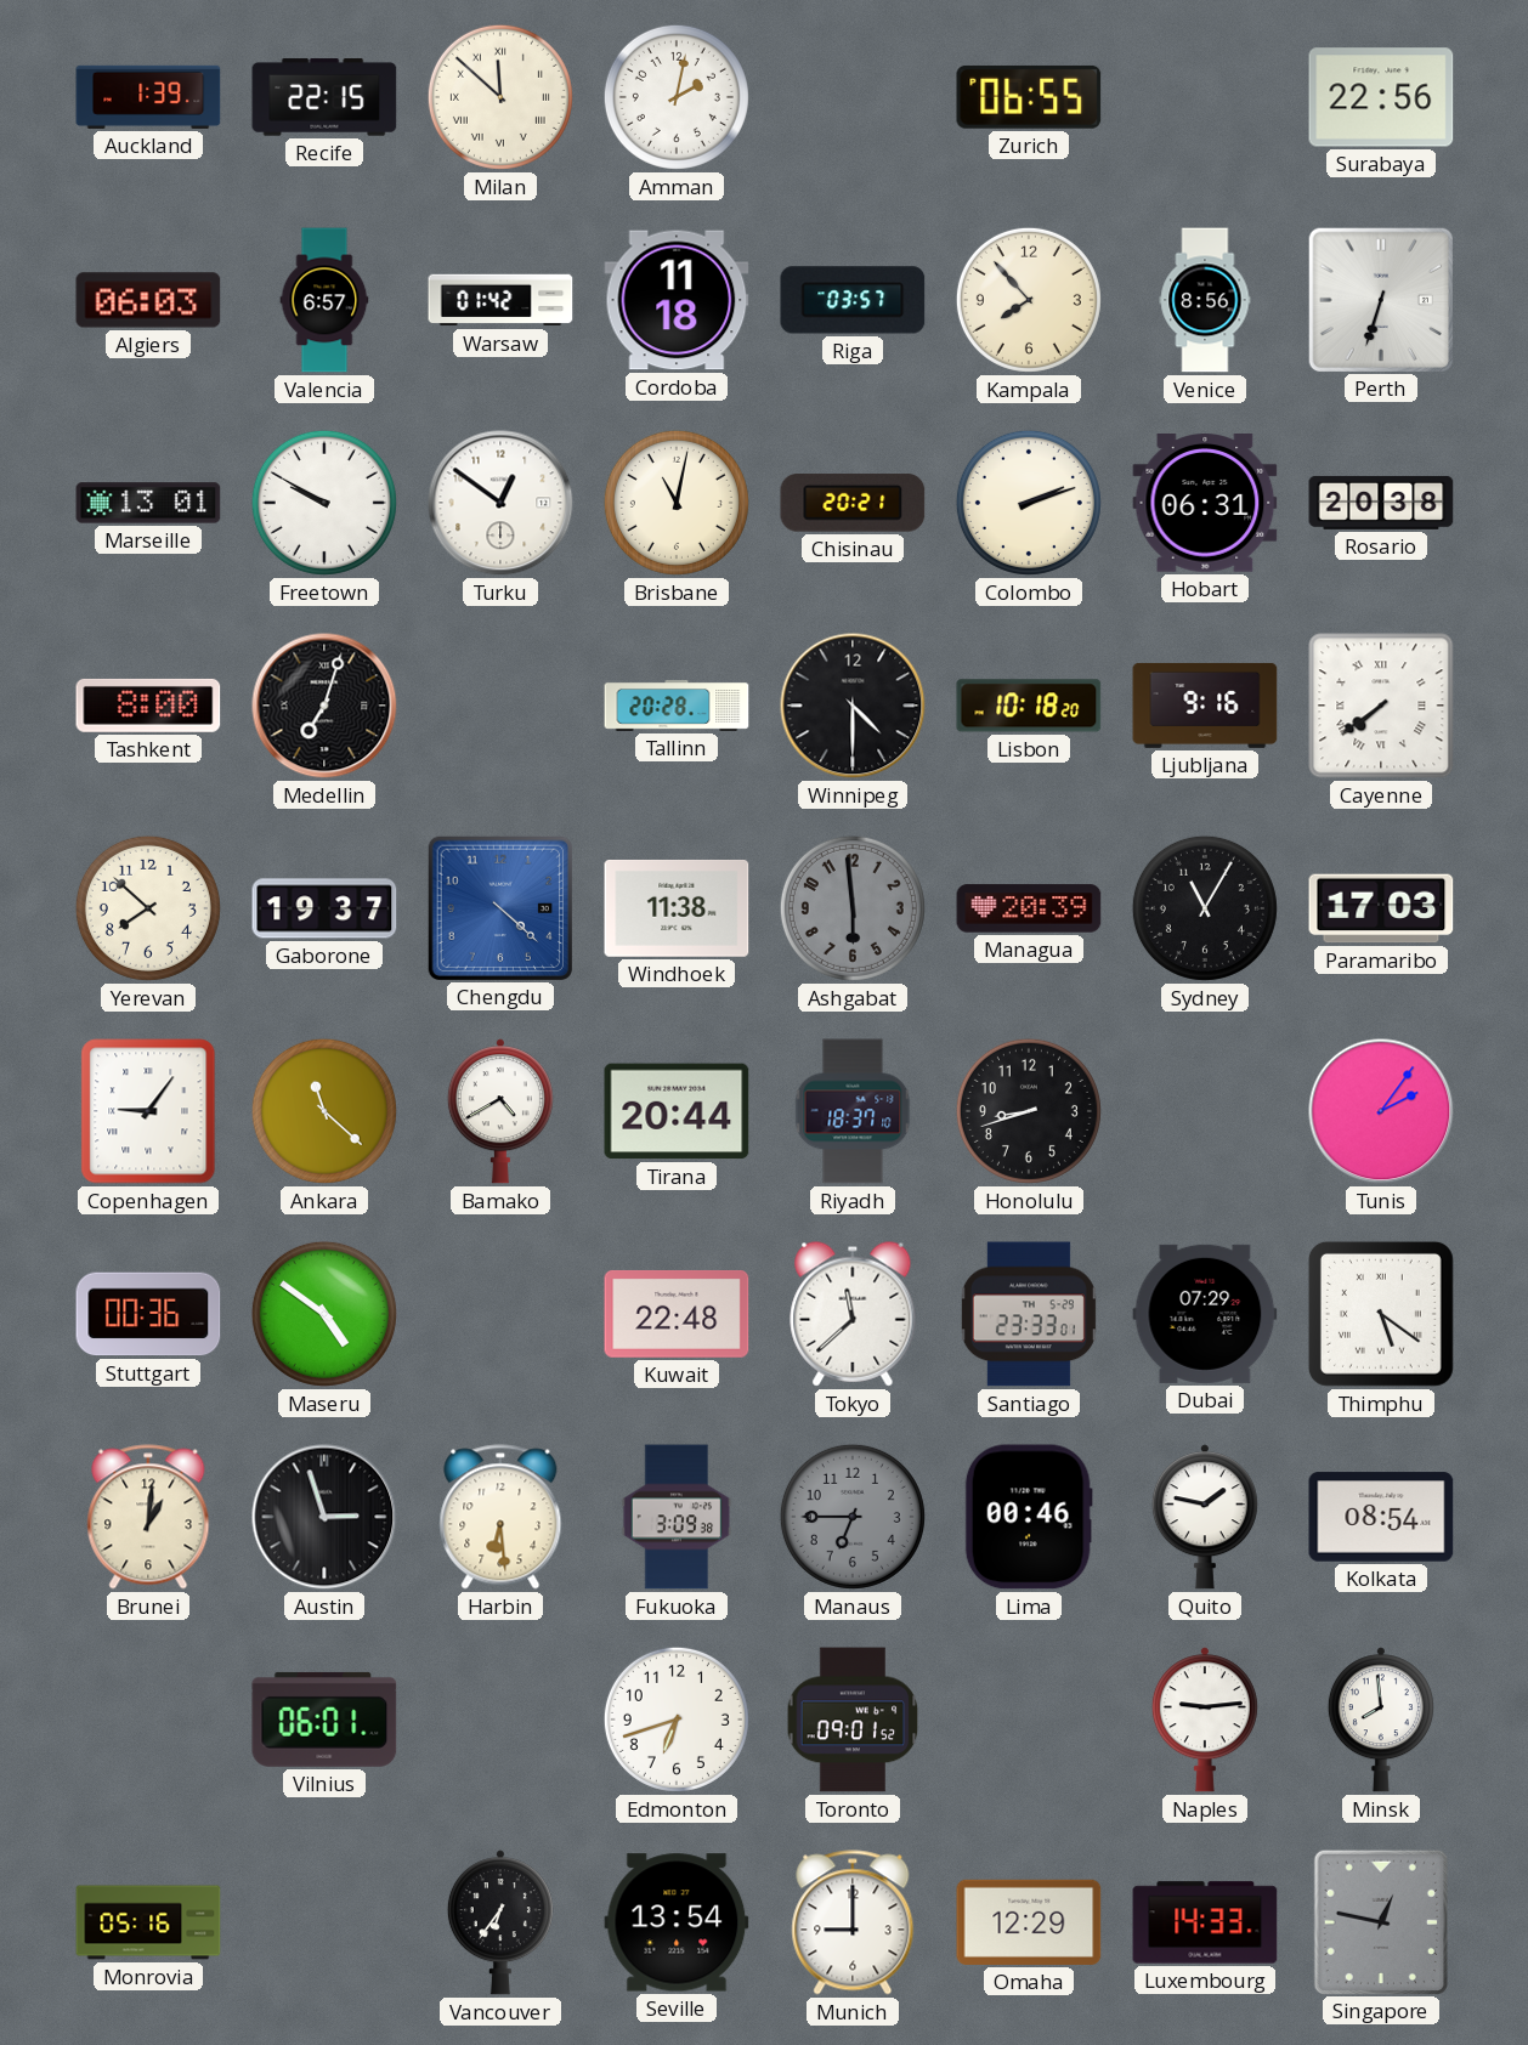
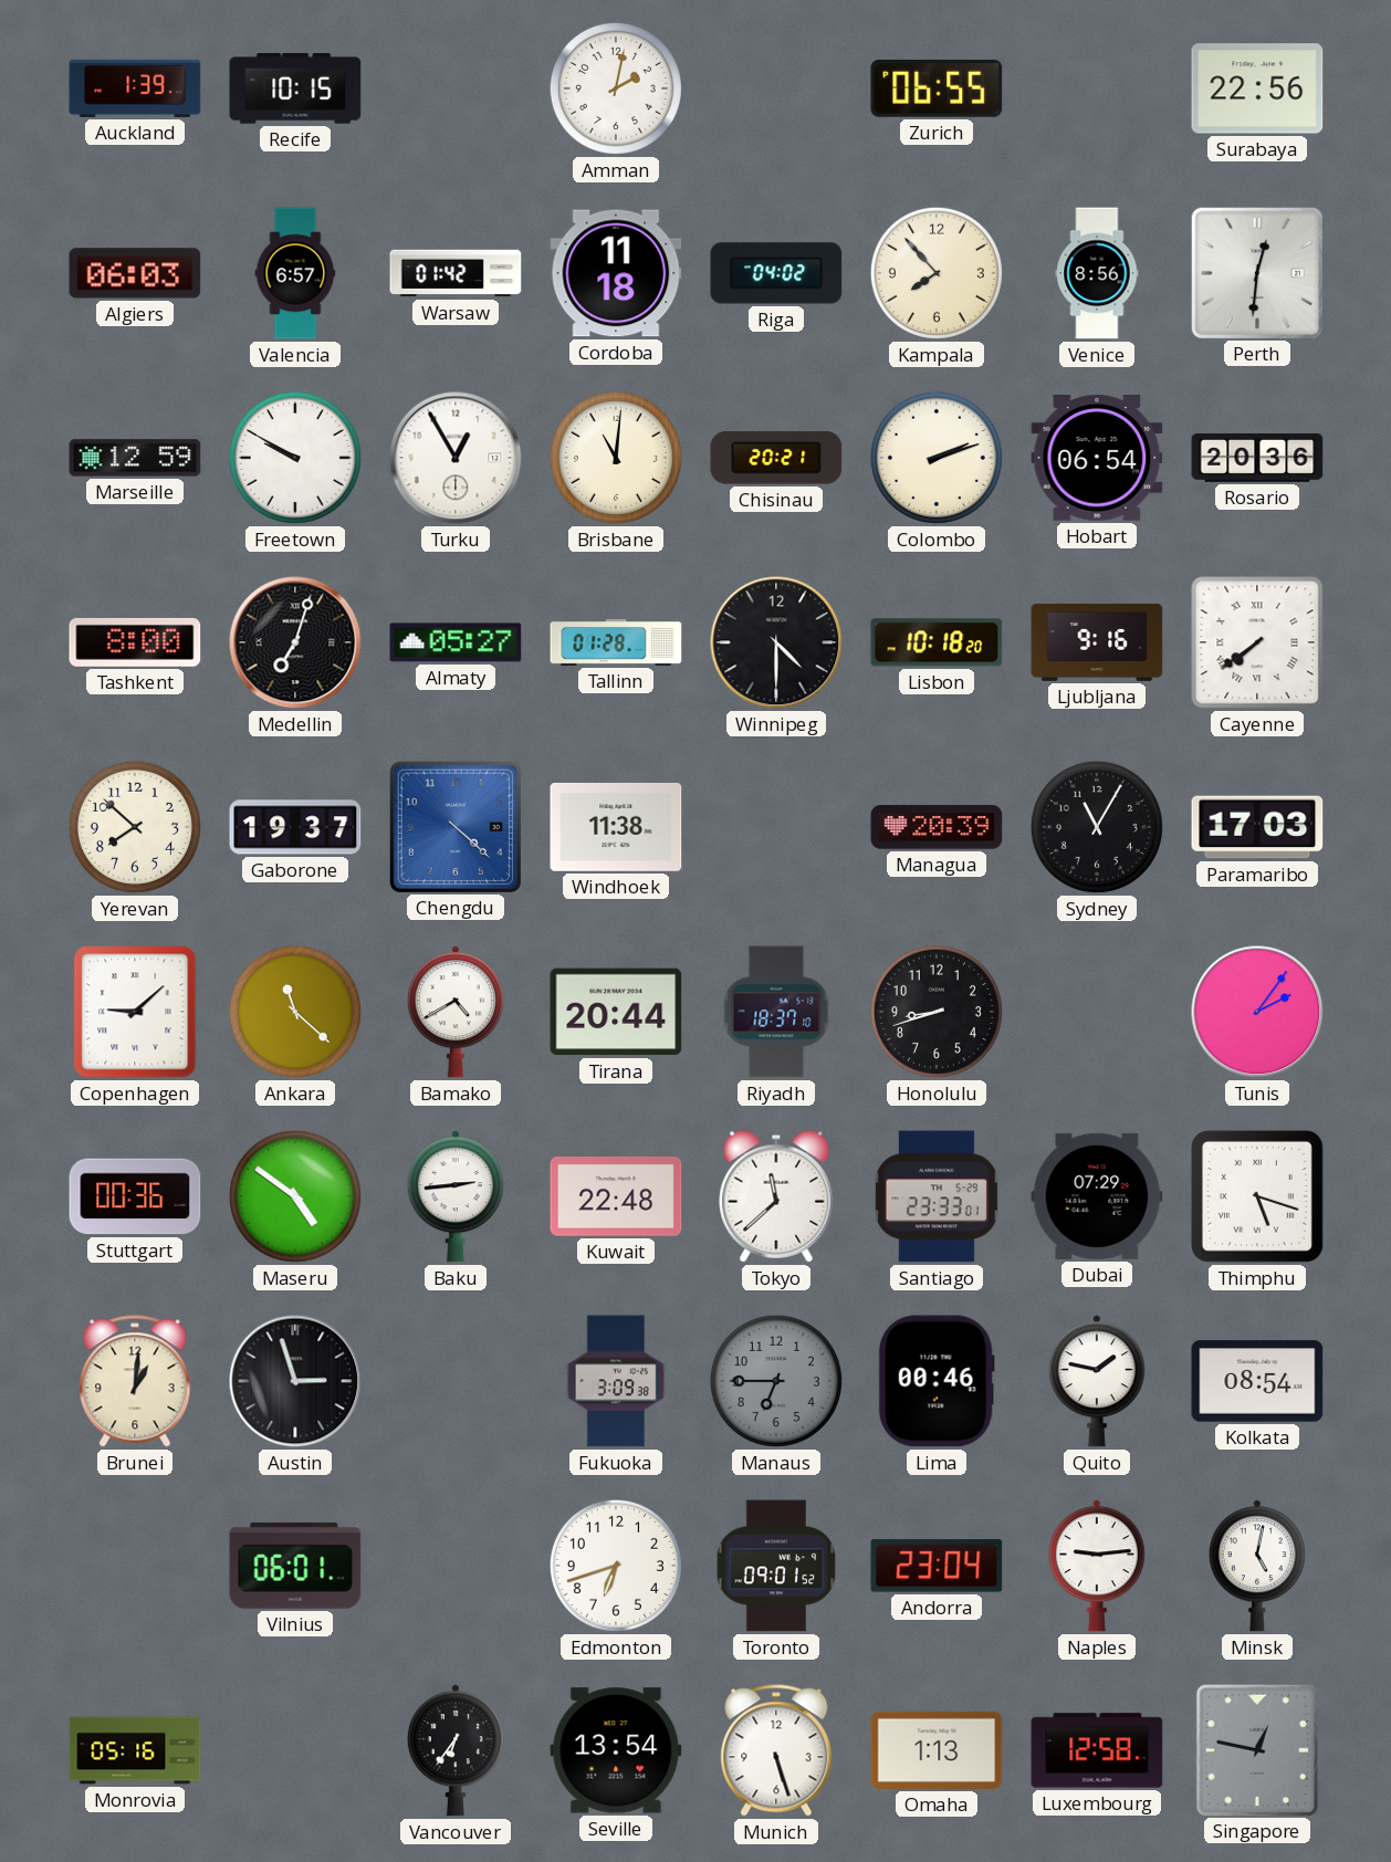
Recife: 22:15 -> 10:15
Milan: 11:52 -> none
Riga: 03:57 -> 04:02
Perth: 6:33 -> 12:31
Marseille: 13:01 -> 12:59
Turku: 12:51 -> 12:55
Brisbane: 11:02 -> 11:01
Hobart: 06:31 -> 06:54
Rosario: 20:38 -> 20:36
Almaty: none -> 05:27
Tallinn: 20:28 -> 01:28
Ashgabat: 5:59 -> none
Copenhagen: 9:06 -> 9:08
Baku: none -> 2:44
Thimphu: 5:21 -> 5:18
Harbin: 6:29 -> none
Andorra: none -> 23:04
Minsk: 7:59 -> 5:02
Munich: 9:00 -> 5:27
Omaha: 12:29 -> 1:13
Luxembourg: 14:33 -> 12:58
